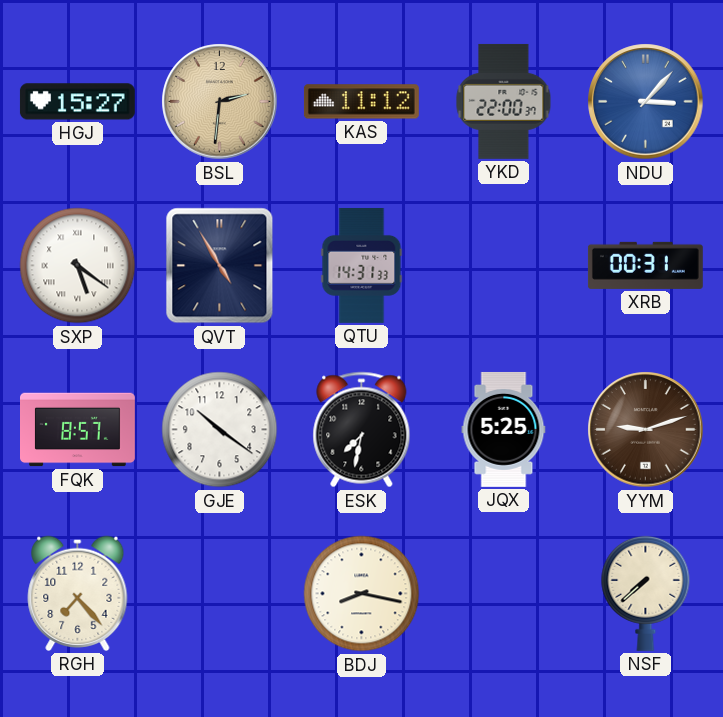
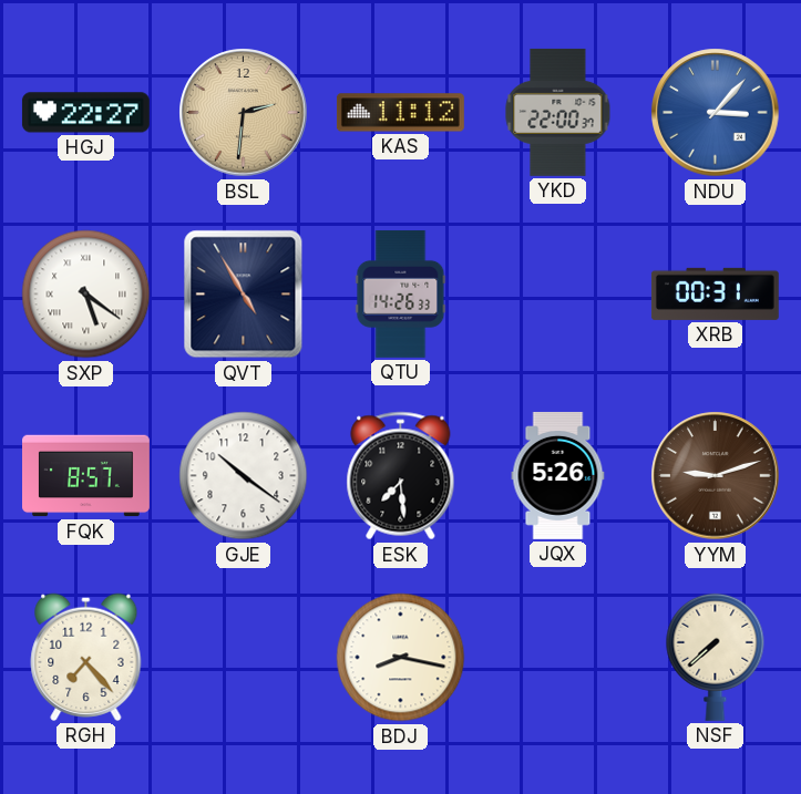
HGJ: 15:27 -> 22:27
QTU: 14:31 -> 14:26
ESK: 7:32 -> 7:29
JQX: 5:25 -> 5:26
